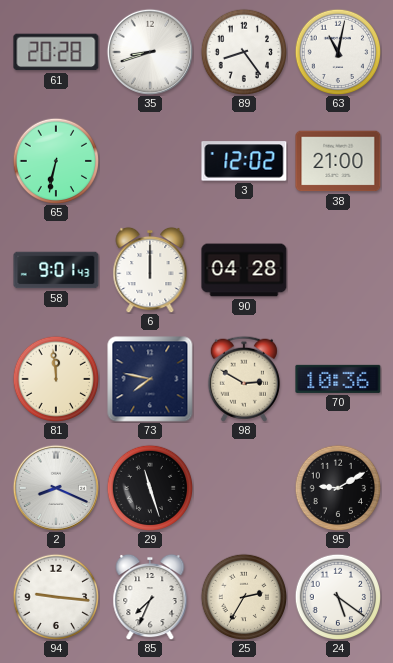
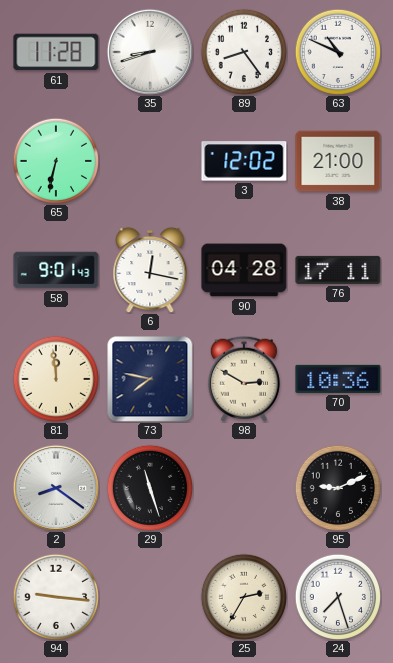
61: 20:28 -> 11:28
63: 11:02 -> 10:49
6: 12:00 -> 12:17
76: none -> 17:11
2: 8:19 -> 8:21
95: 9:10 -> 9:11
85: 7:34 -> none
24: 5:21 -> 7:27
